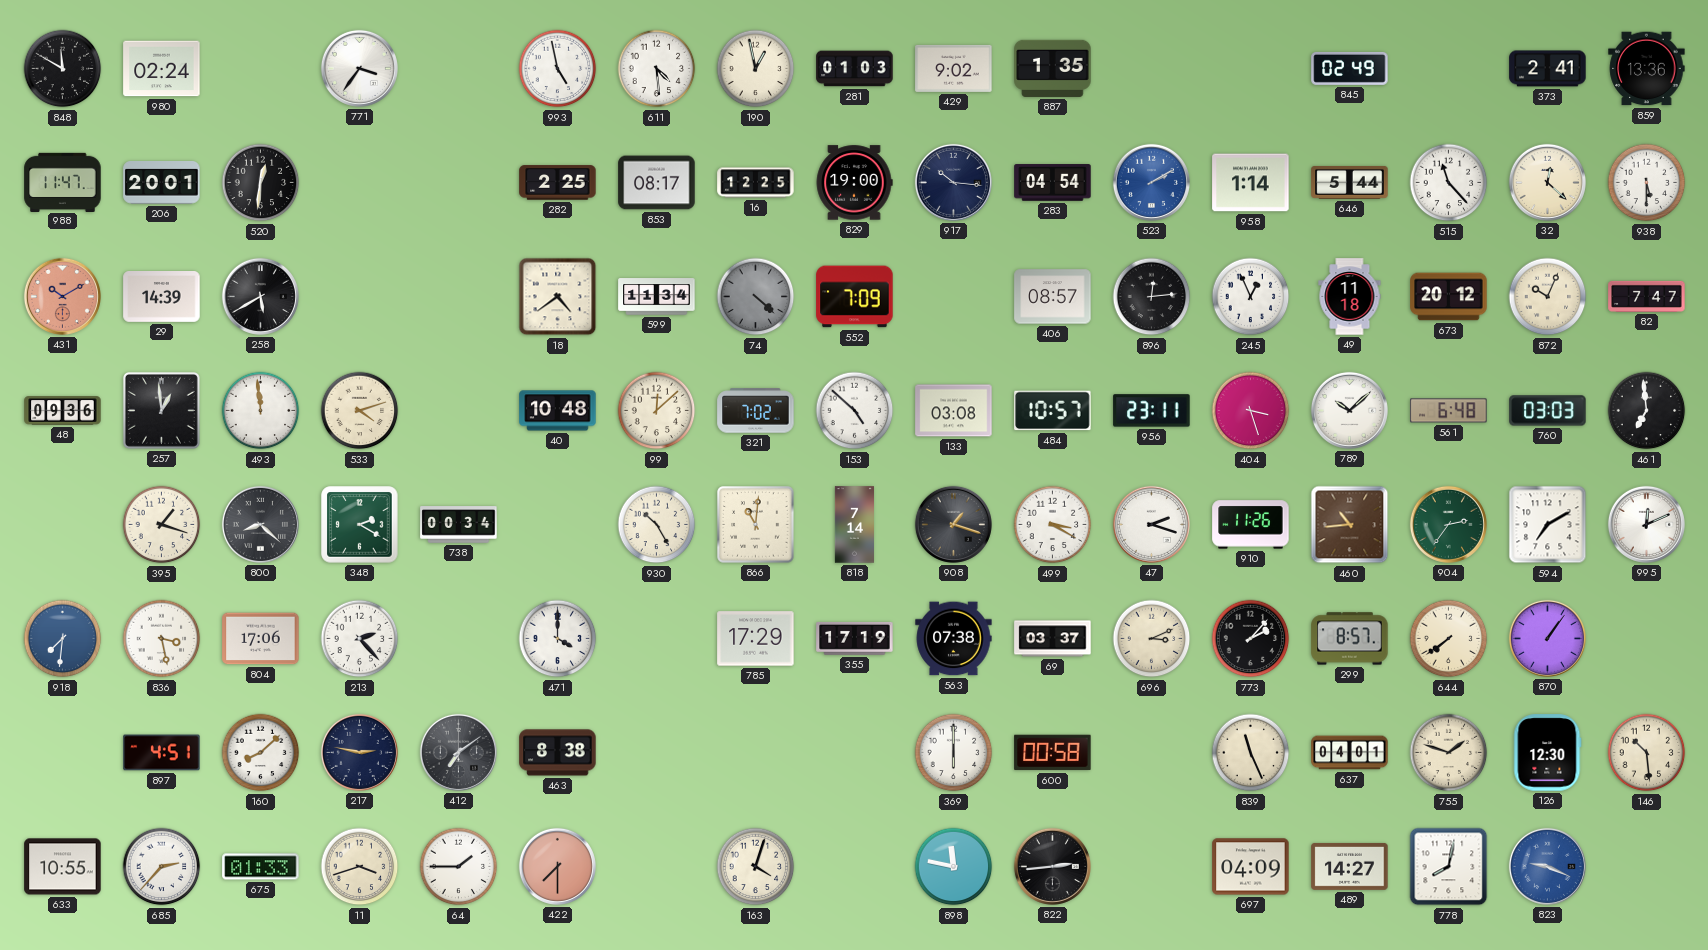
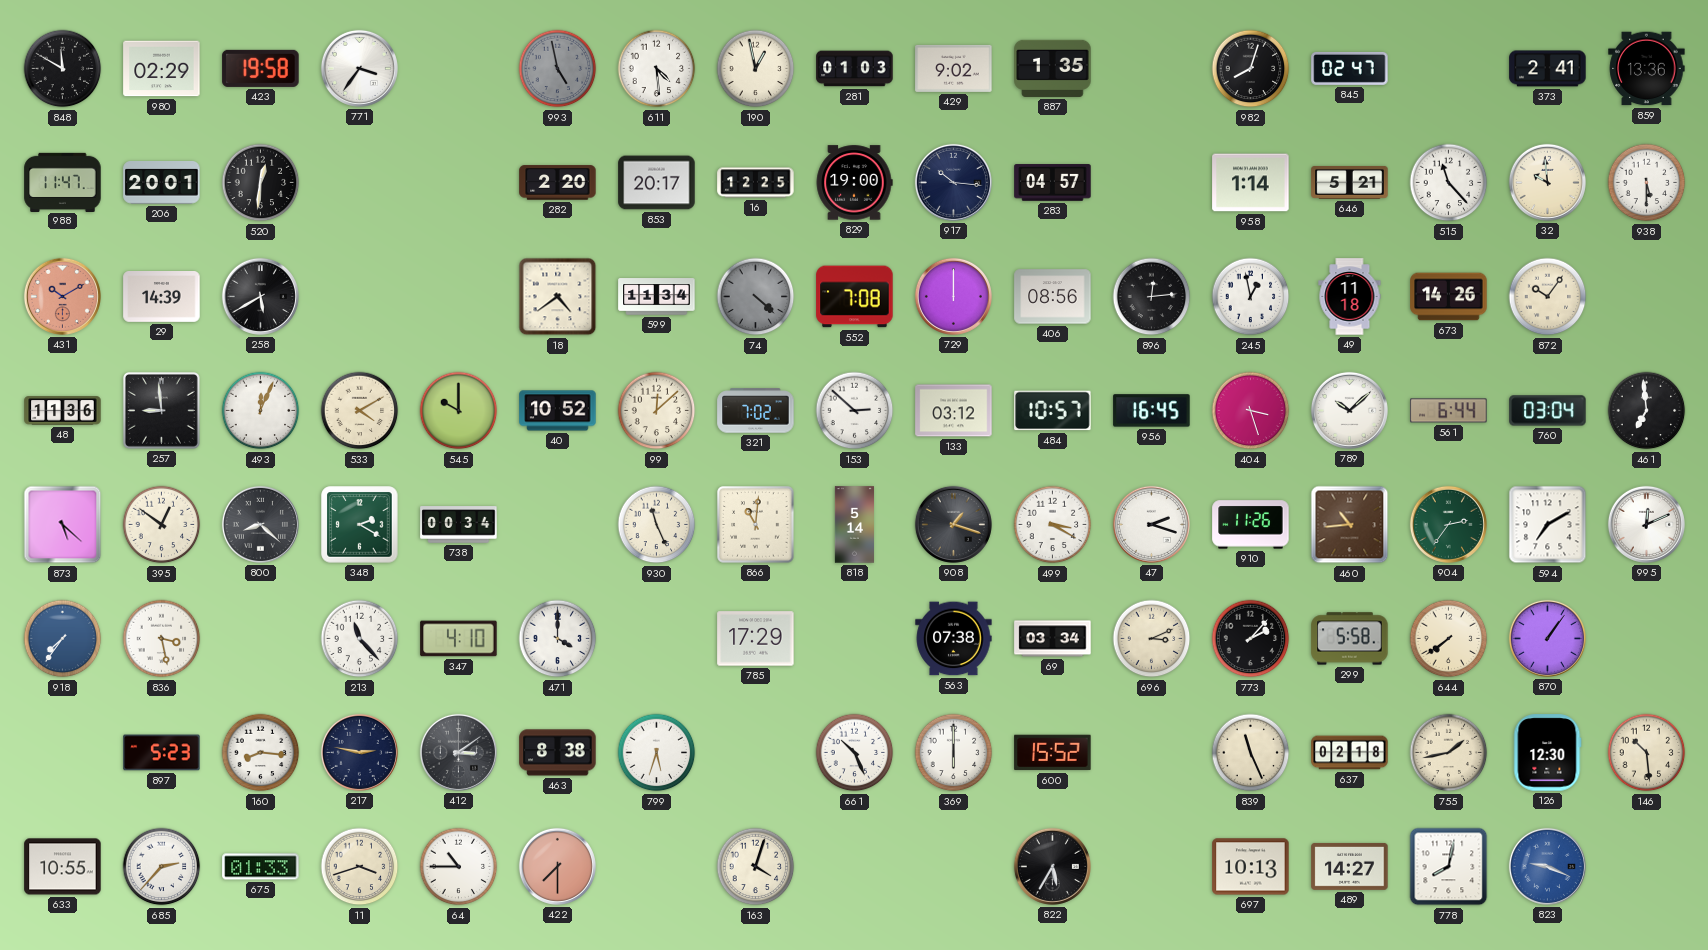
980: 02:24 -> 02:29
423: none -> 19:58
993 dial: white -> grey
982: none -> 8:03
845: 02:49 -> 02:47
282: 2:25 -> 2:20
853: 08:17 -> 20:17
283: 04:54 -> 04:57
523: 2:10 -> none
646: 5:44 -> 5:21
32: 12:22 -> 9:59
552: 7:09 -> 7:08
729: none -> 12:00
406: 08:57 -> 08:56
245: 12:56 -> 12:58
673: 20:12 -> 14:26
872: 10:04 -> 10:06
82: 7:47 -> none
48: 09:36 -> 11:36
257: 12:59 -> 8:59
493: 11:59 -> 12:04
533: 4:12 -> 4:10
545: none -> 10:00
40: 10:48 -> 10:52
153: 4:52 -> 2:52
133: 03:08 -> 03:12
956: 23:11 -> 16:45
561: 6:48 -> 6:44
760: 03:03 -> 03:04
873: none -> 5:22
395: 1:18 -> 12:51
930: 10:25 -> 11:26
818: 7:14 -> 5:14
918: 7:31 -> 7:36
804: 17:06 -> none
213: 2:23 -> 11:23
347: none -> 4:10
355: 17:19 -> none
69: 03:37 -> 03:34
299: 8:57 -> 5:58
897: 4:51 -> 5:23
160: 8:08 -> 8:16
412: 7:09 -> 3:09
799: none -> 5:33
661: none -> 10:26
600: 00:58 -> 15:52
637: 04:01 -> 02:18
755: 1:48 -> 1:43
64: 1:45 -> 10:45
898: 11:47 -> none
822: 2:44 -> 5:35
697: 04:09 -> 10:13
